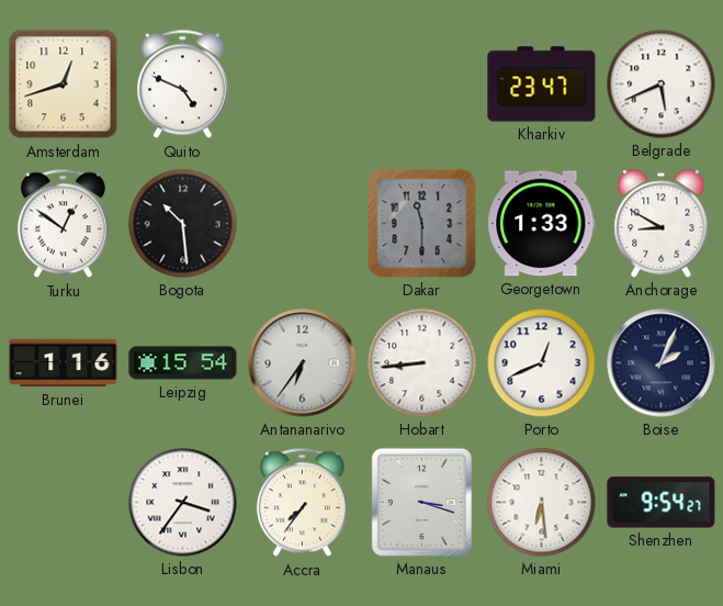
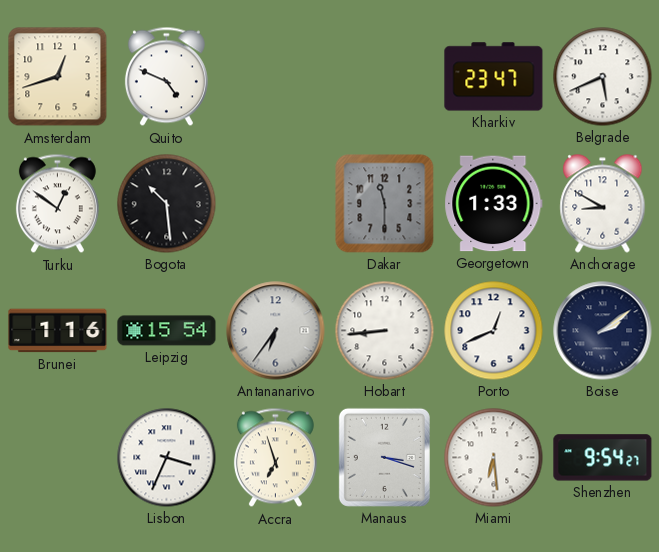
Boise: 2:04 -> 2:09
Lisbon: 3:36 -> 3:34
Accra: 7:36 -> 6:57
